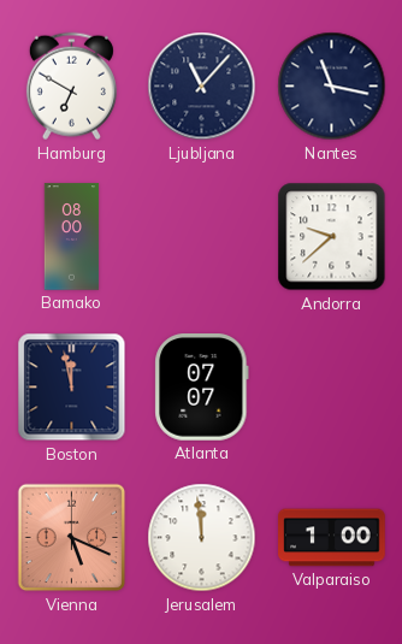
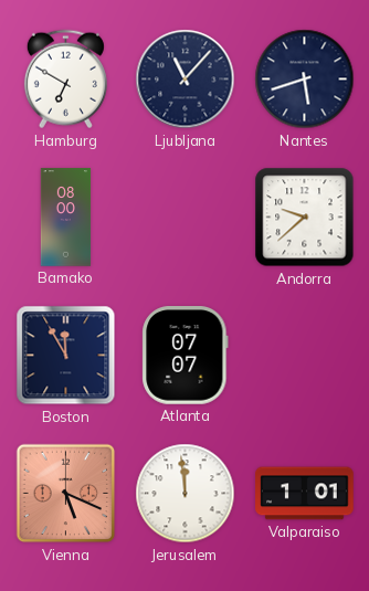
Nantes: 11:17 -> 5:42
Boston: 11:58 -> 11:55
Valparaiso: 1:00 -> 1:01
